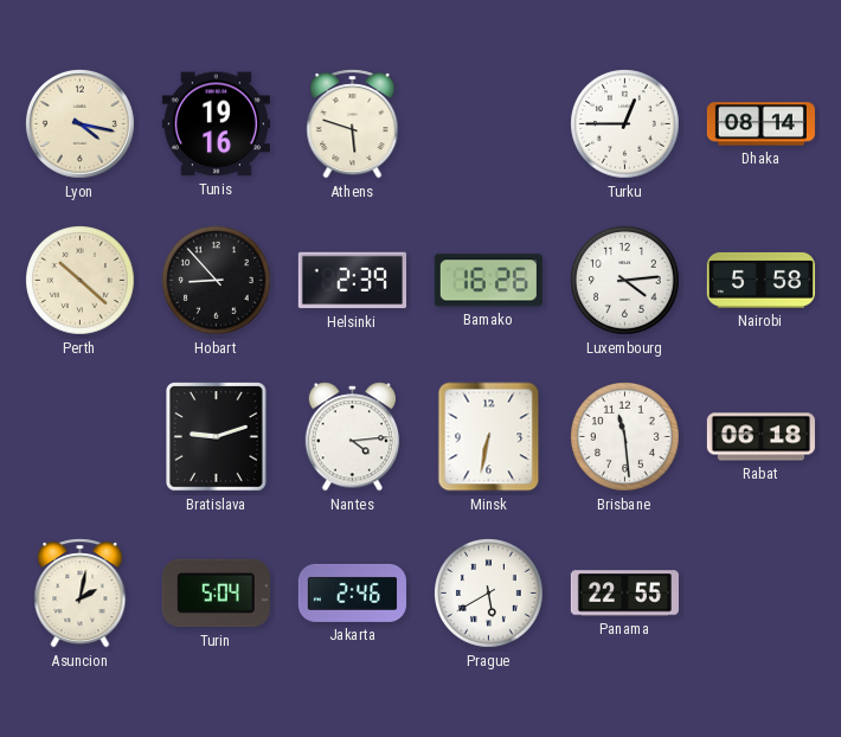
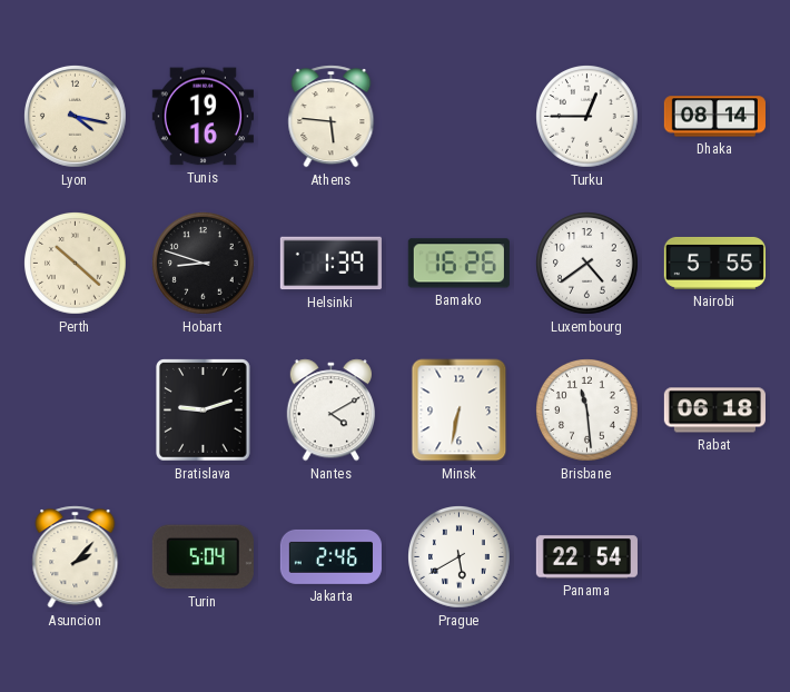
Athens: 5:48 -> 5:46
Hobart: 8:53 -> 8:48
Helsinki: 2:39 -> 1:39
Luxembourg: 4:14 -> 4:39
Nairobi: 5:58 -> 5:55
Nantes: 4:14 -> 4:10
Asuncion: 2:02 -> 2:07
Panama: 22:55 -> 22:54
